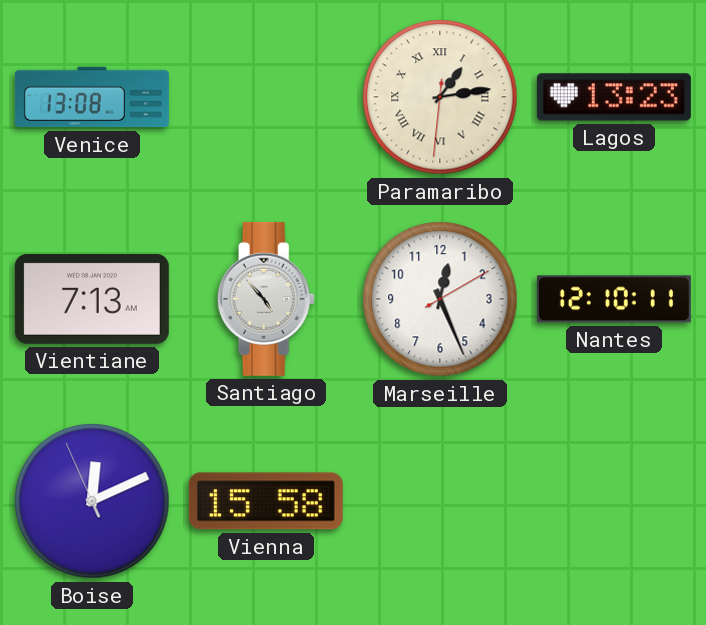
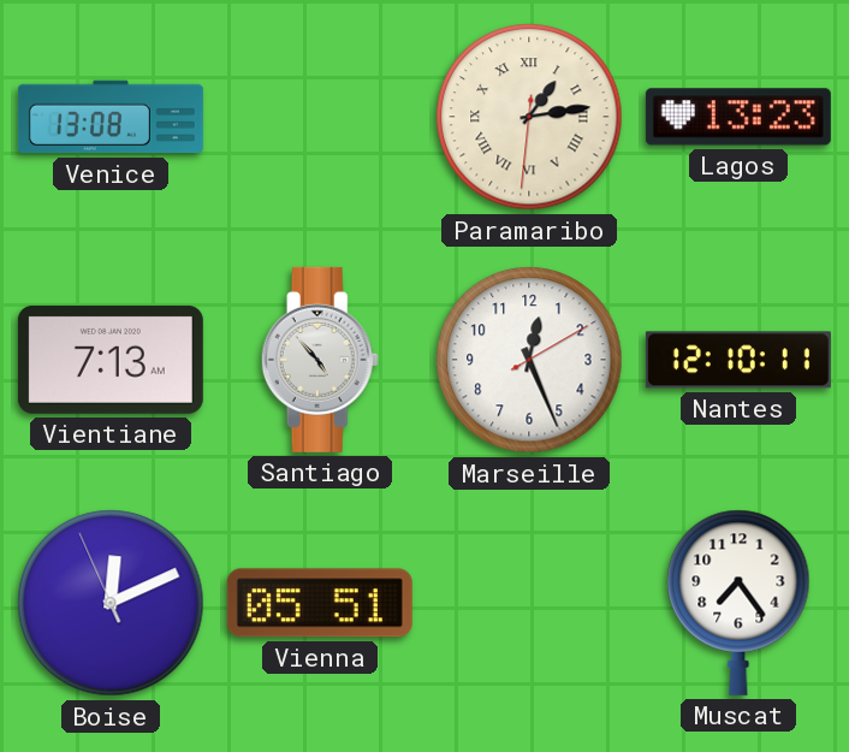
Vienna: 15:58 -> 05:51
Muscat: none -> 7:24
